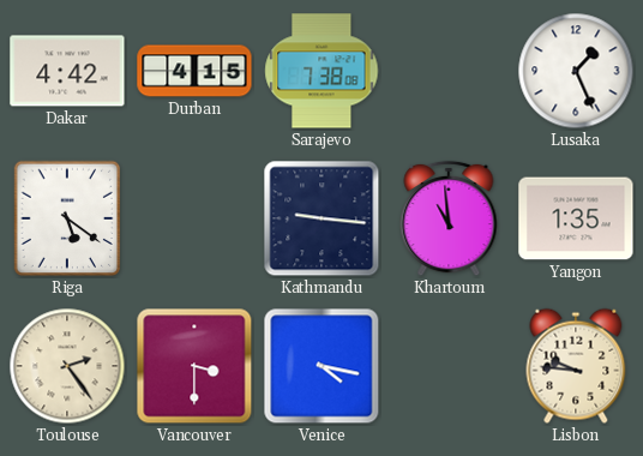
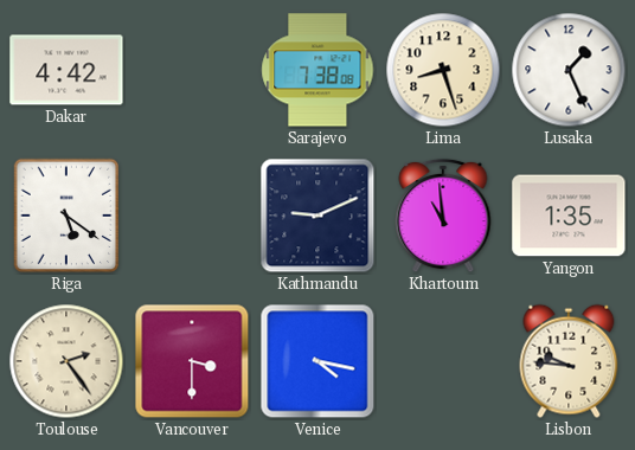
Durban: 4:15 -> none
Lima: none -> 8:27
Kathmandu: 9:16 -> 9:11
